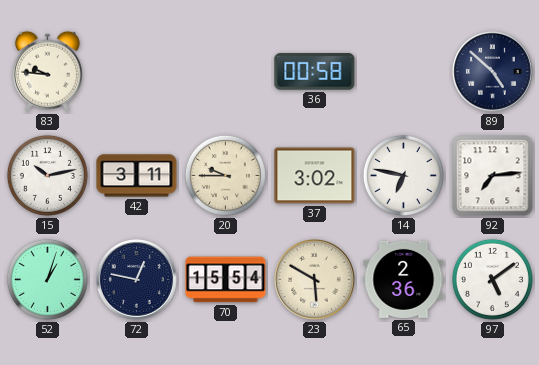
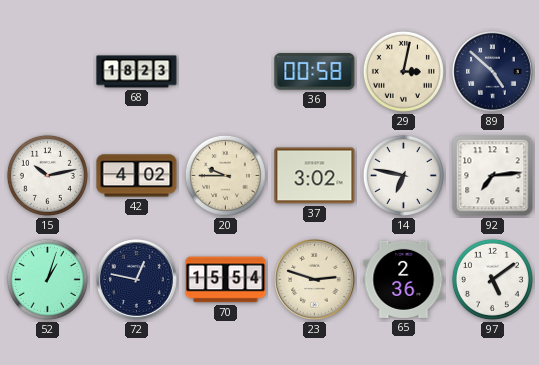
83: 9:46 -> none
68: none -> 18:23
29: none -> 3:02
42: 3:11 -> 4:02
23: 5:50 -> 2:48
